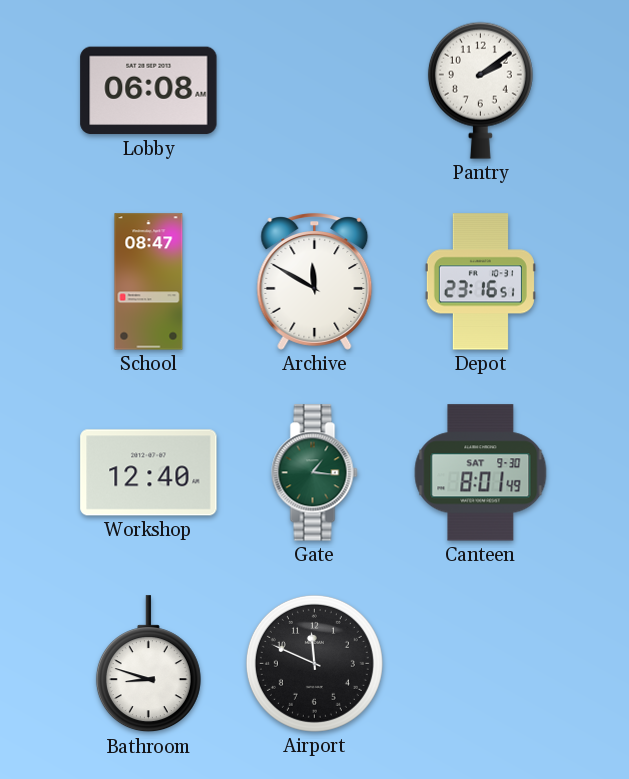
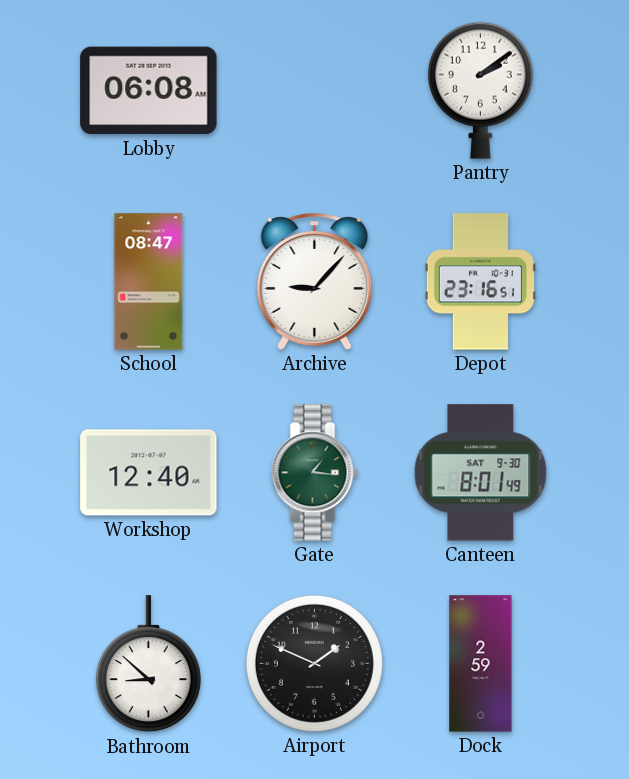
Archive: 11:50 -> 9:07
Bathroom: 8:48 -> 8:52
Airport: 11:49 -> 1:49
Dock: none -> 2:59
